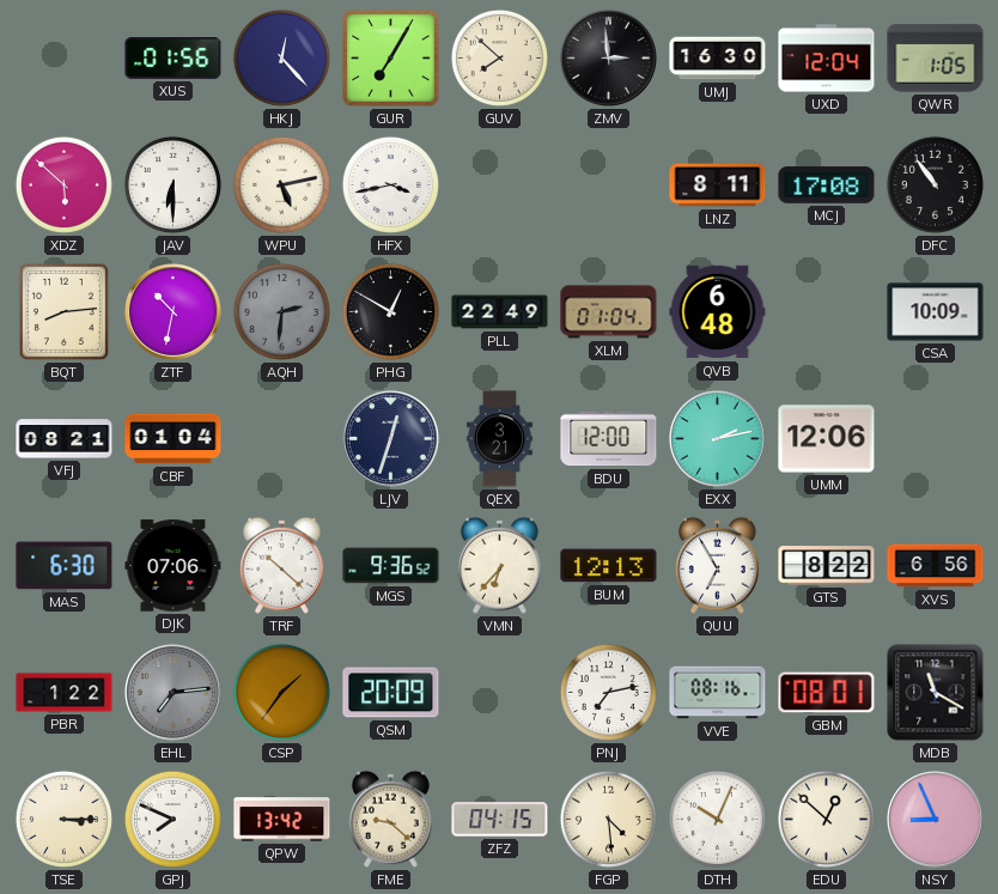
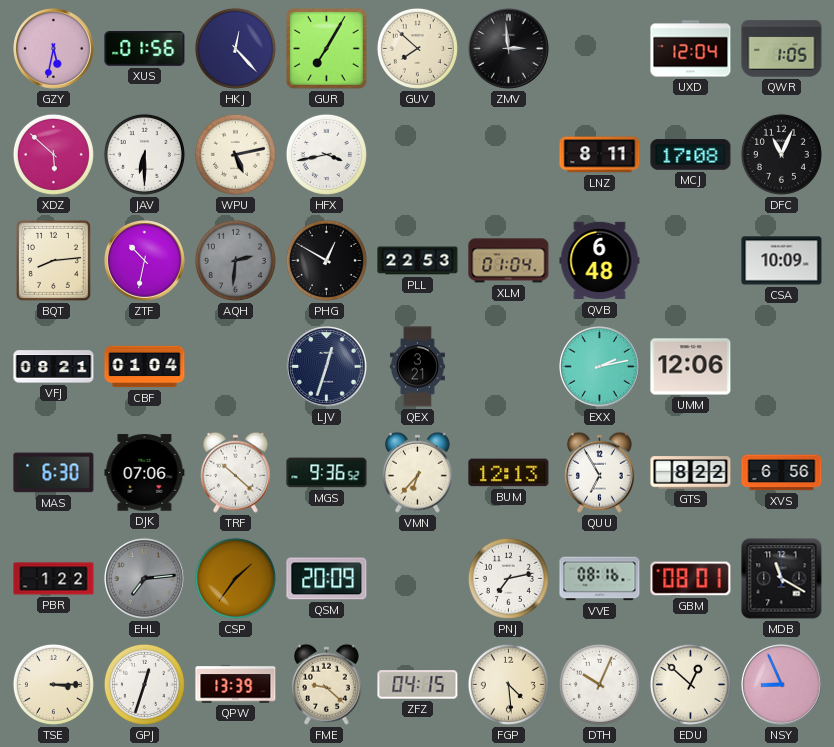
GZY: none -> 5:32
UMJ: 16:30 -> none
DFC: 10:54 -> 11:04
PLL: 22:49 -> 22:53
BDU: 12:00 -> none
GPJ: 7:49 -> 12:33
QPW: 13:42 -> 13:39
